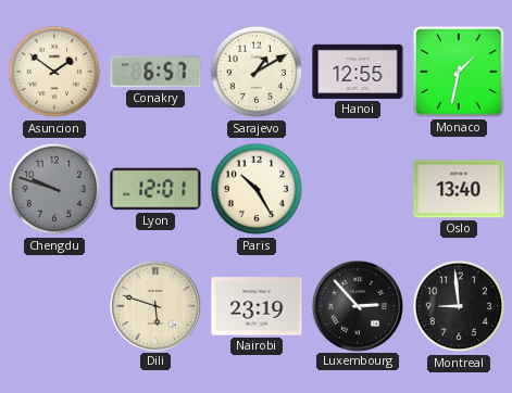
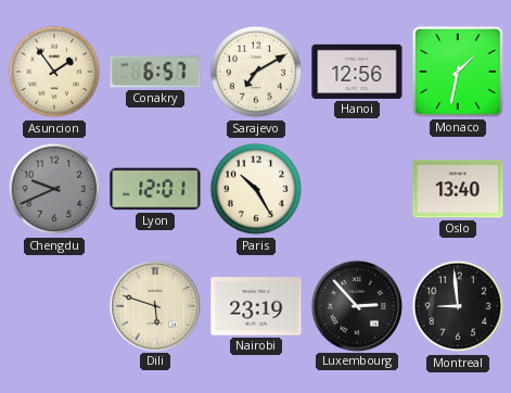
Asuncion: 1:51 -> 1:54
Sarajevo: 1:10 -> 7:10
Hanoi: 12:55 -> 12:56
Chengdu: 9:48 -> 9:41
